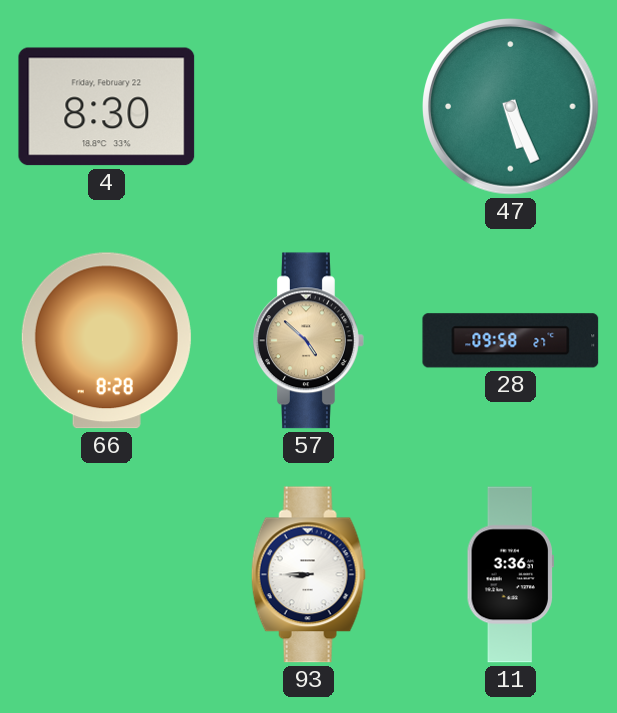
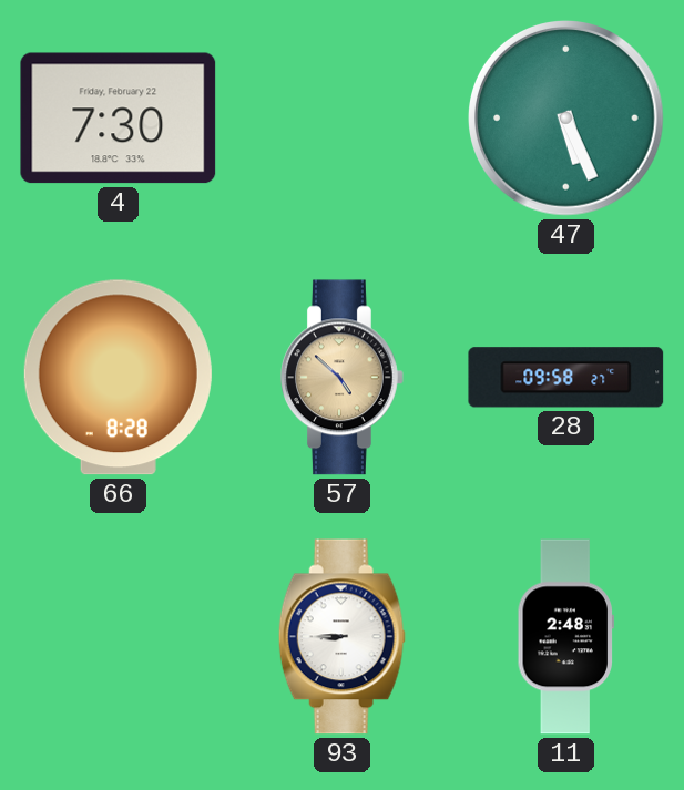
4: 8:30 -> 7:30
11: 3:36 -> 2:48
